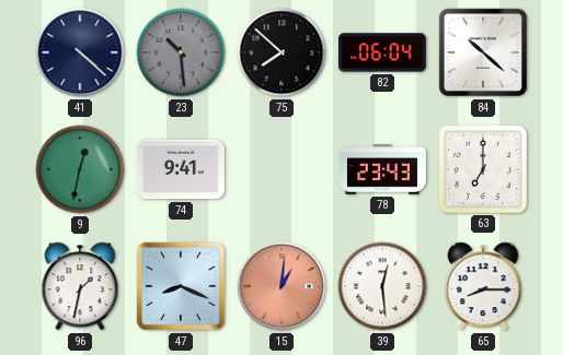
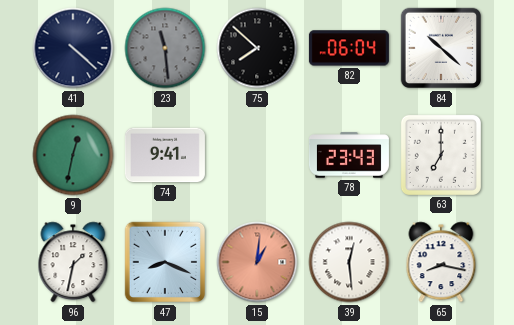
23: 10:29 -> 11:29
65: 8:15 -> 8:17
